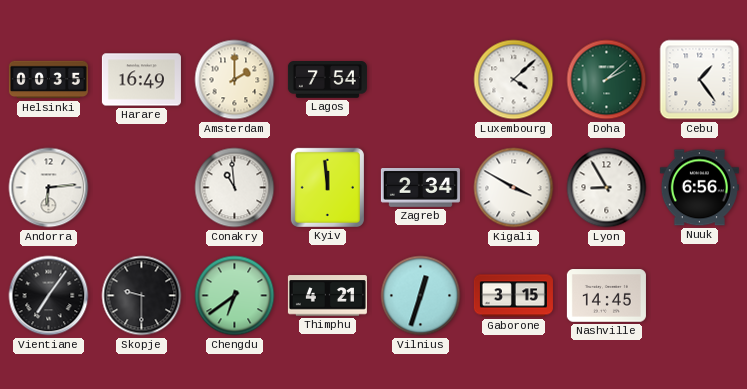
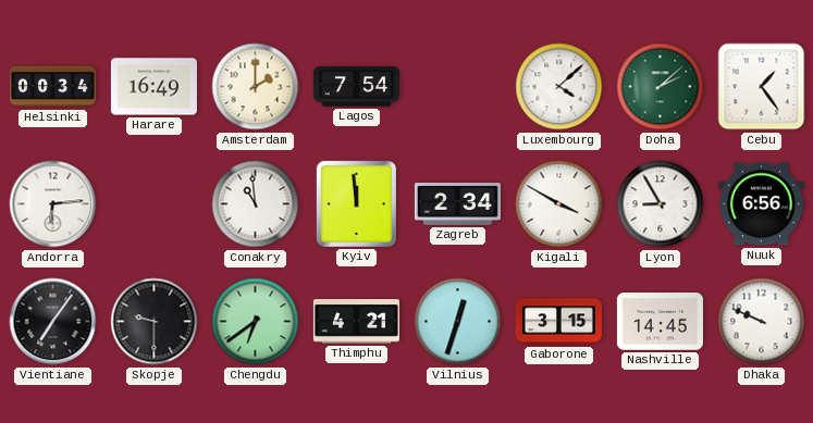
Helsinki: 00:35 -> 00:34
Dhaka: none -> 9:49
